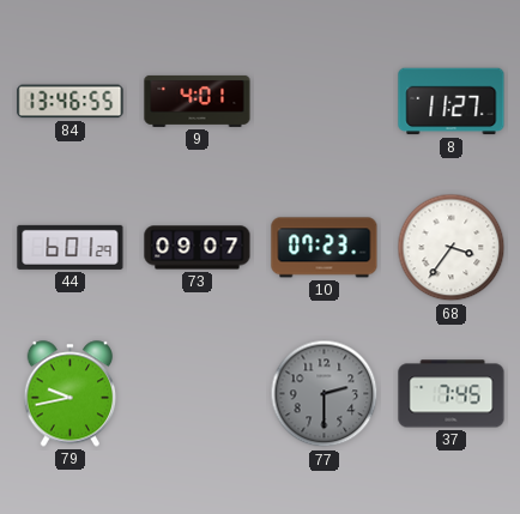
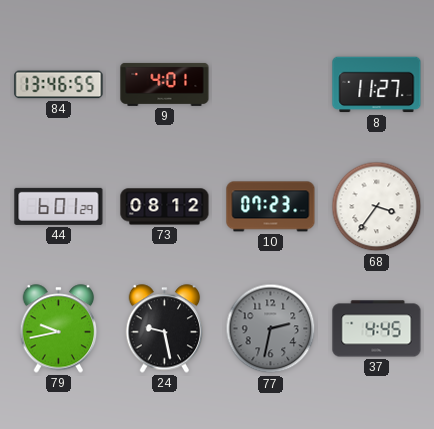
73: 09:07 -> 08:12
24: none -> 9:28
77: 2:30 -> 2:32
37: 7:45 -> 4:45
